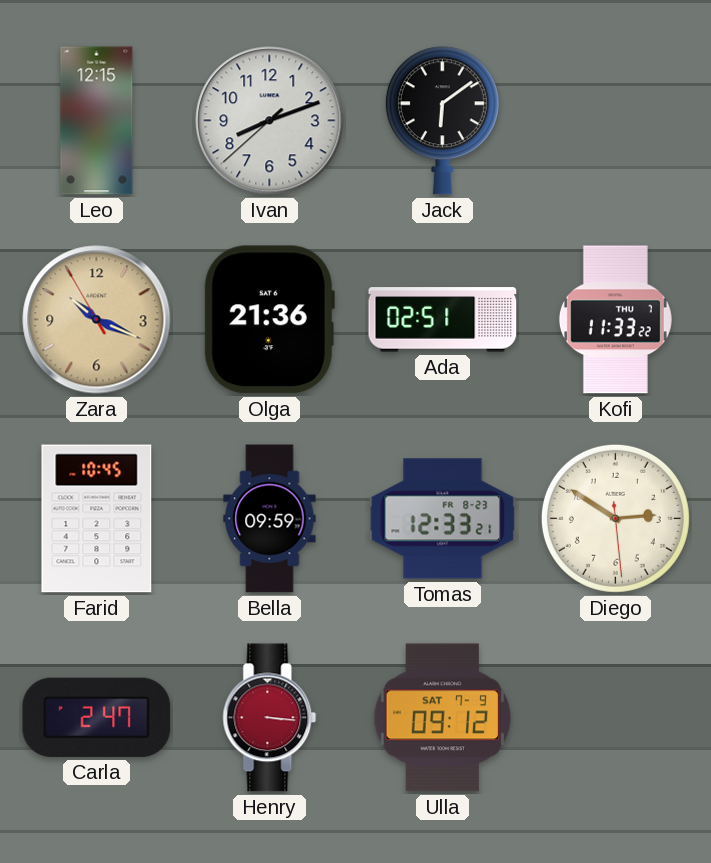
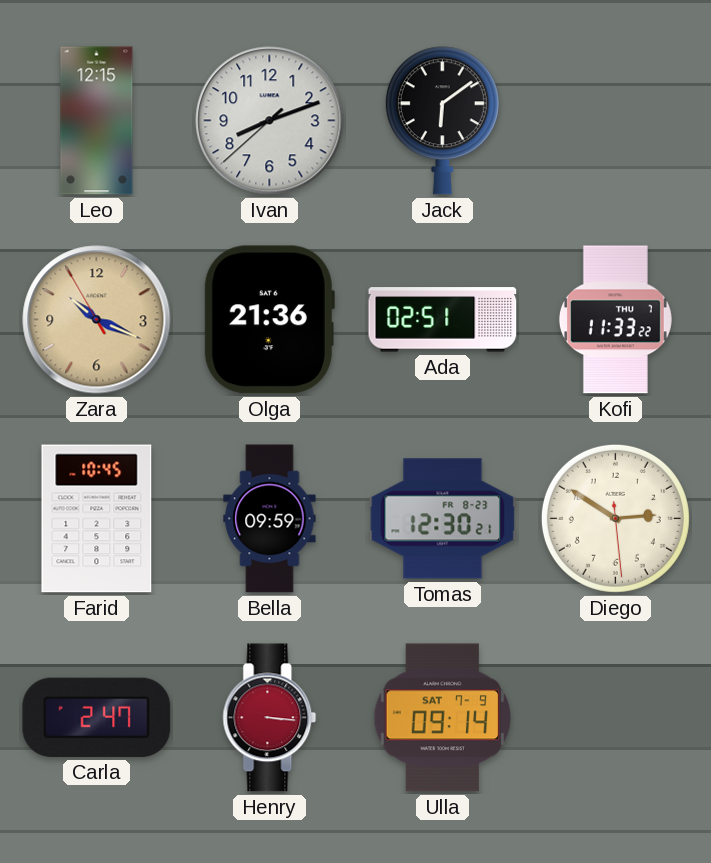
Tomas: 12:33 -> 12:30
Ulla: 09:12 -> 09:14
